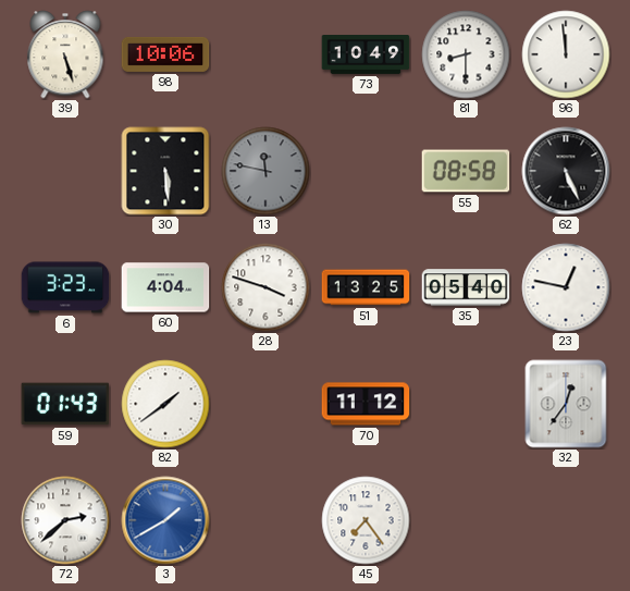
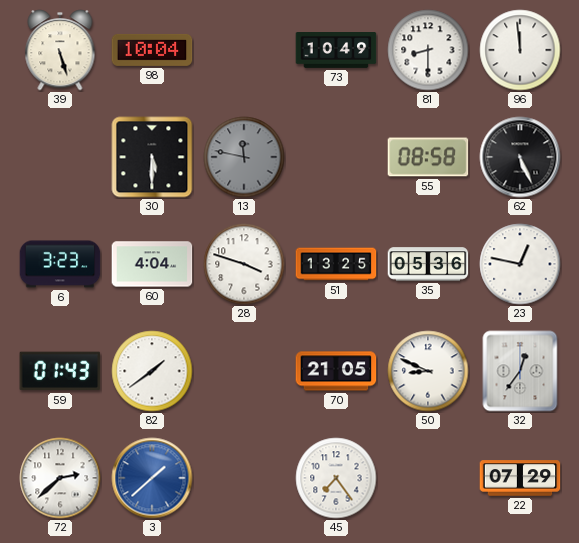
98: 10:06 -> 10:04
30: 5:29 -> 5:30
35: 05:40 -> 05:36
70: 11:12 -> 21:05
50: none -> 8:49
3: 1:40 -> 1:38
22: none -> 07:29
